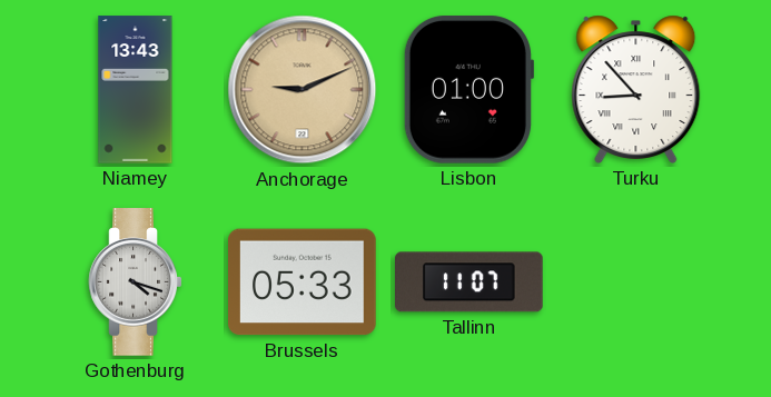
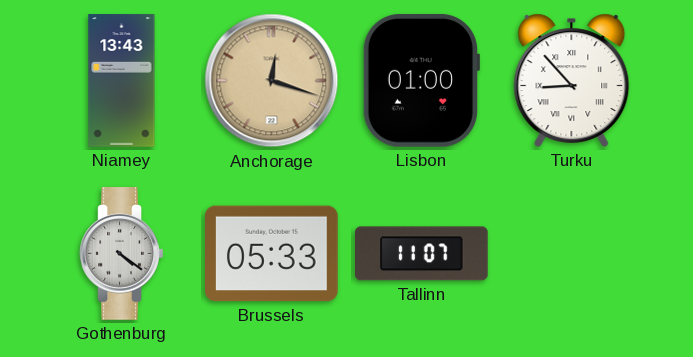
Anchorage: 9:11 -> 12:18
Gothenburg: 4:18 -> 4:21
